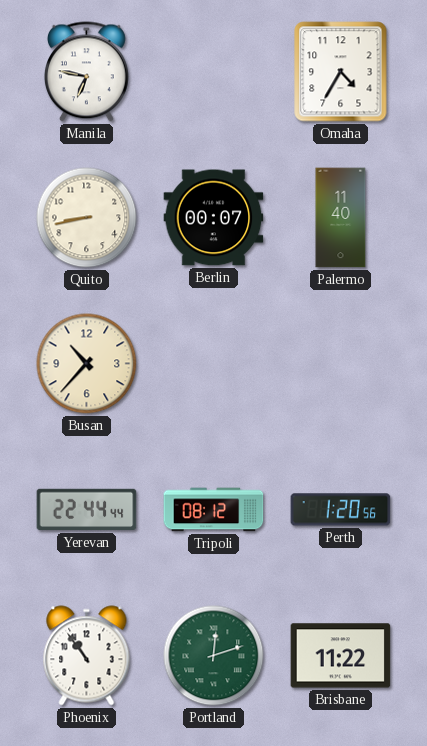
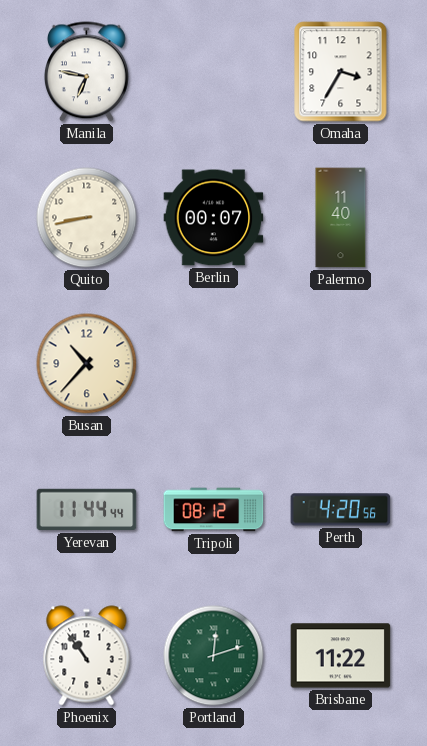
Omaha: 4:35 -> 3:35
Yerevan: 22:44 -> 11:44
Perth: 1:20 -> 4:20
